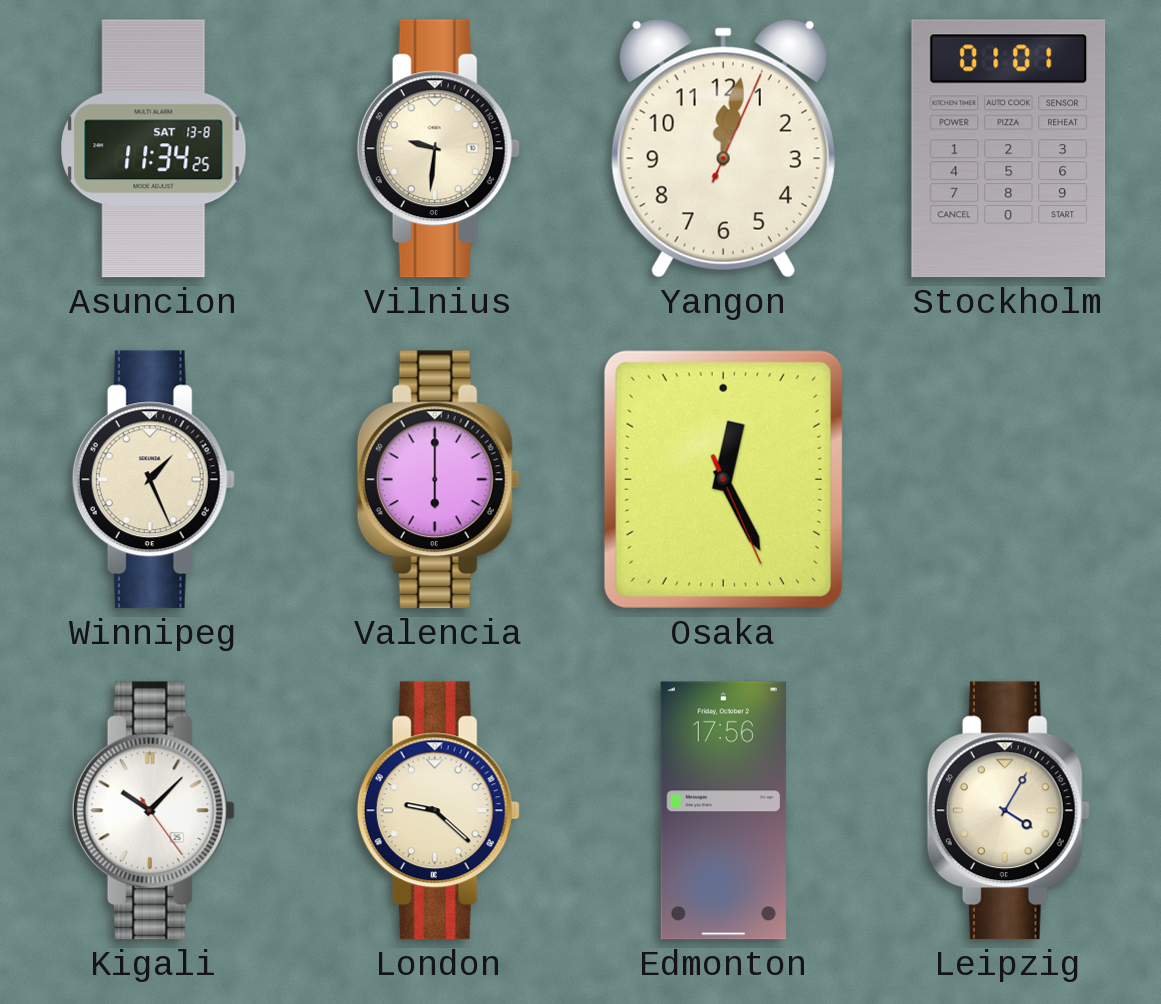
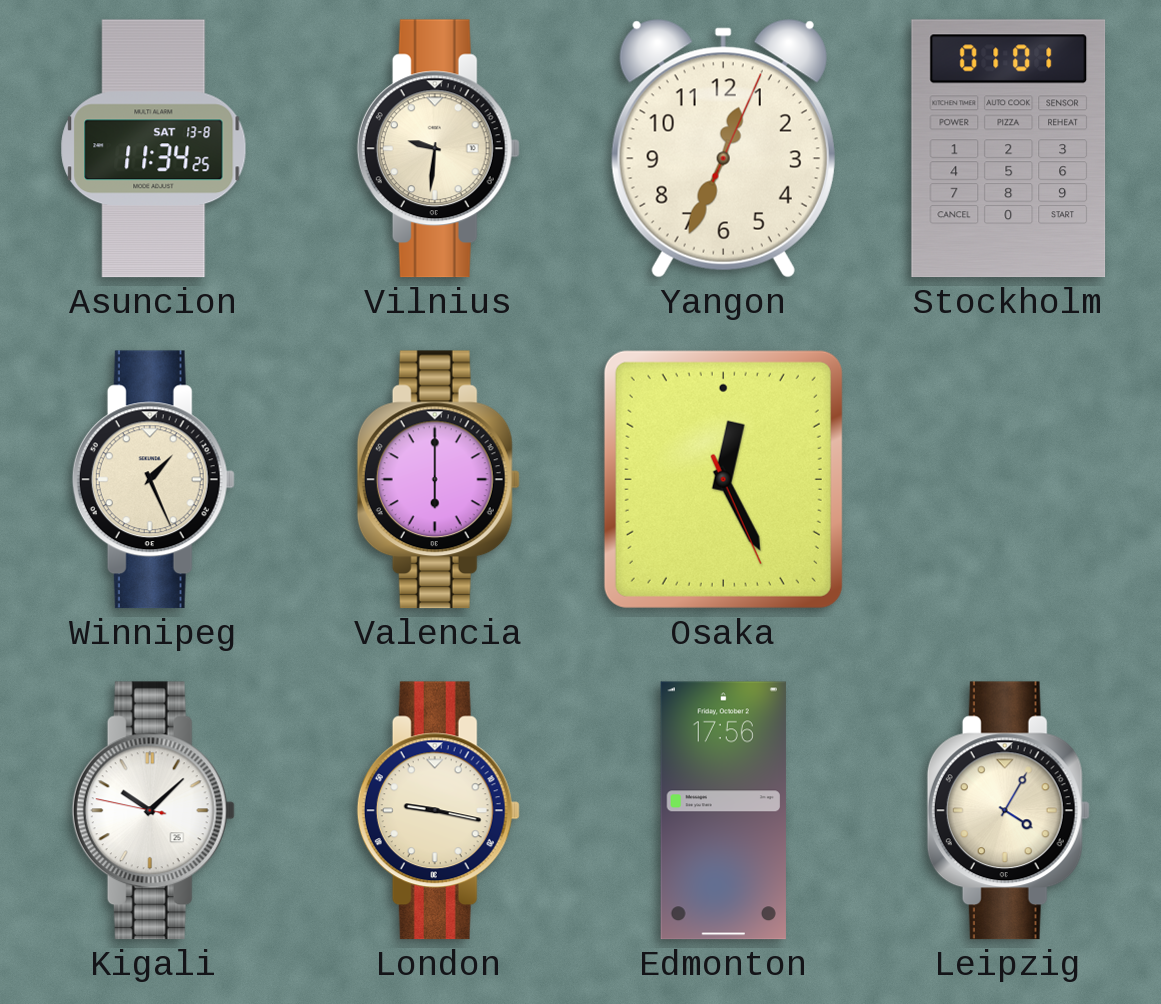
Yangon: 12:02 -> 12:34
Kigali: 10:07:24 -> 10:07:47
London: 9:22 -> 9:17
